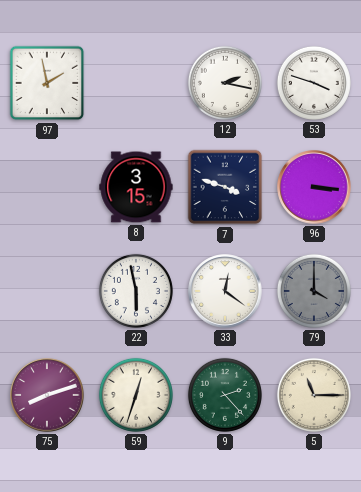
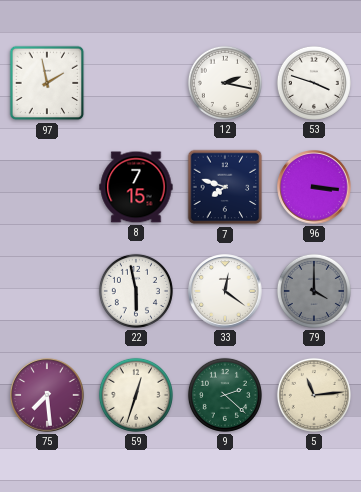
8: 3:15 -> 7:15
7: 3:48 -> 7:48
75: 8:12 -> 7:29
9: 2:23 -> 2:22
5: 11:15 -> 11:14
